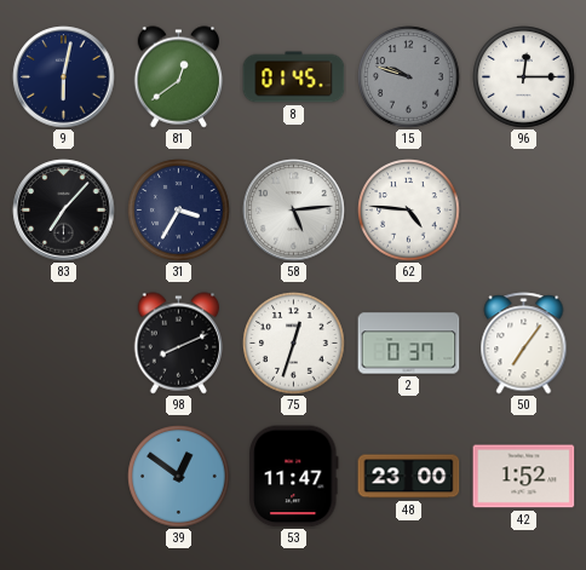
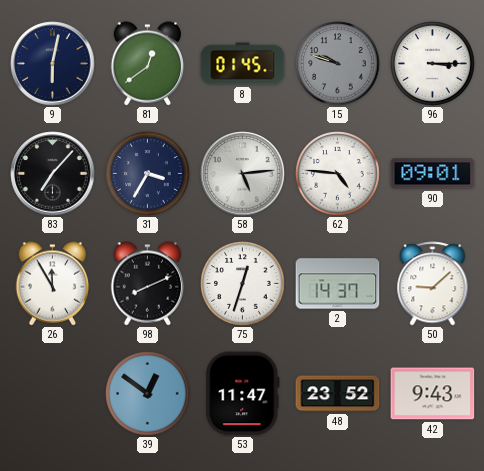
96: 12:15 -> 3:15
90: none -> 09:01
26: none -> 11:55
2: 0:37 -> 14:37
50: 7:06 -> 9:08
48: 23:00 -> 23:52
42: 1:52 -> 9:43
